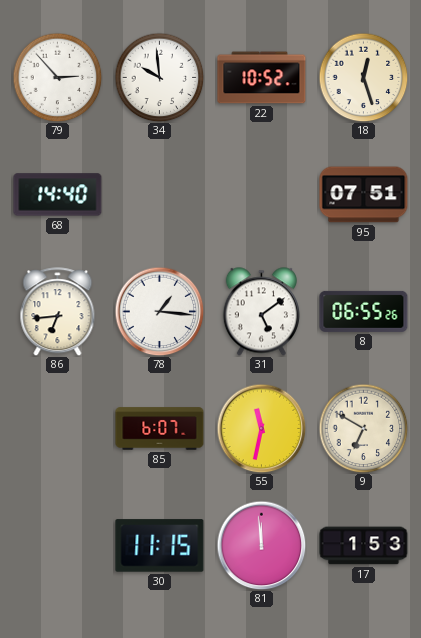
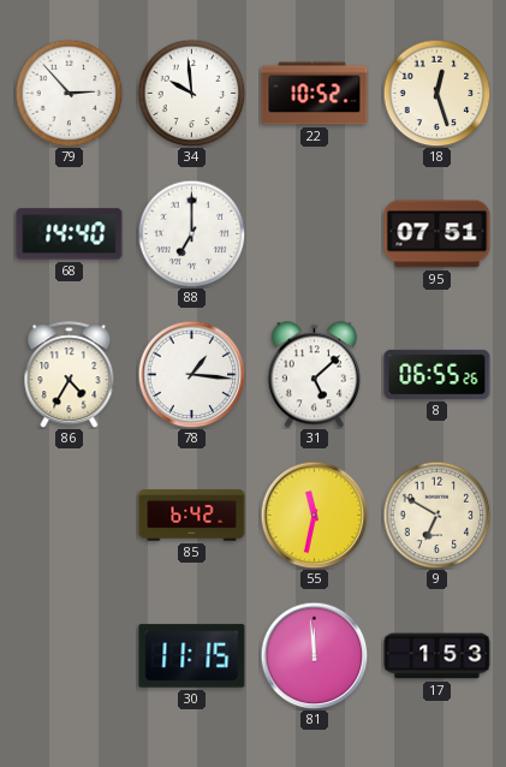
88: none -> 7:00
86: 6:44 -> 4:35
31: 5:09 -> 5:08
85: 6:07 -> 6:42
